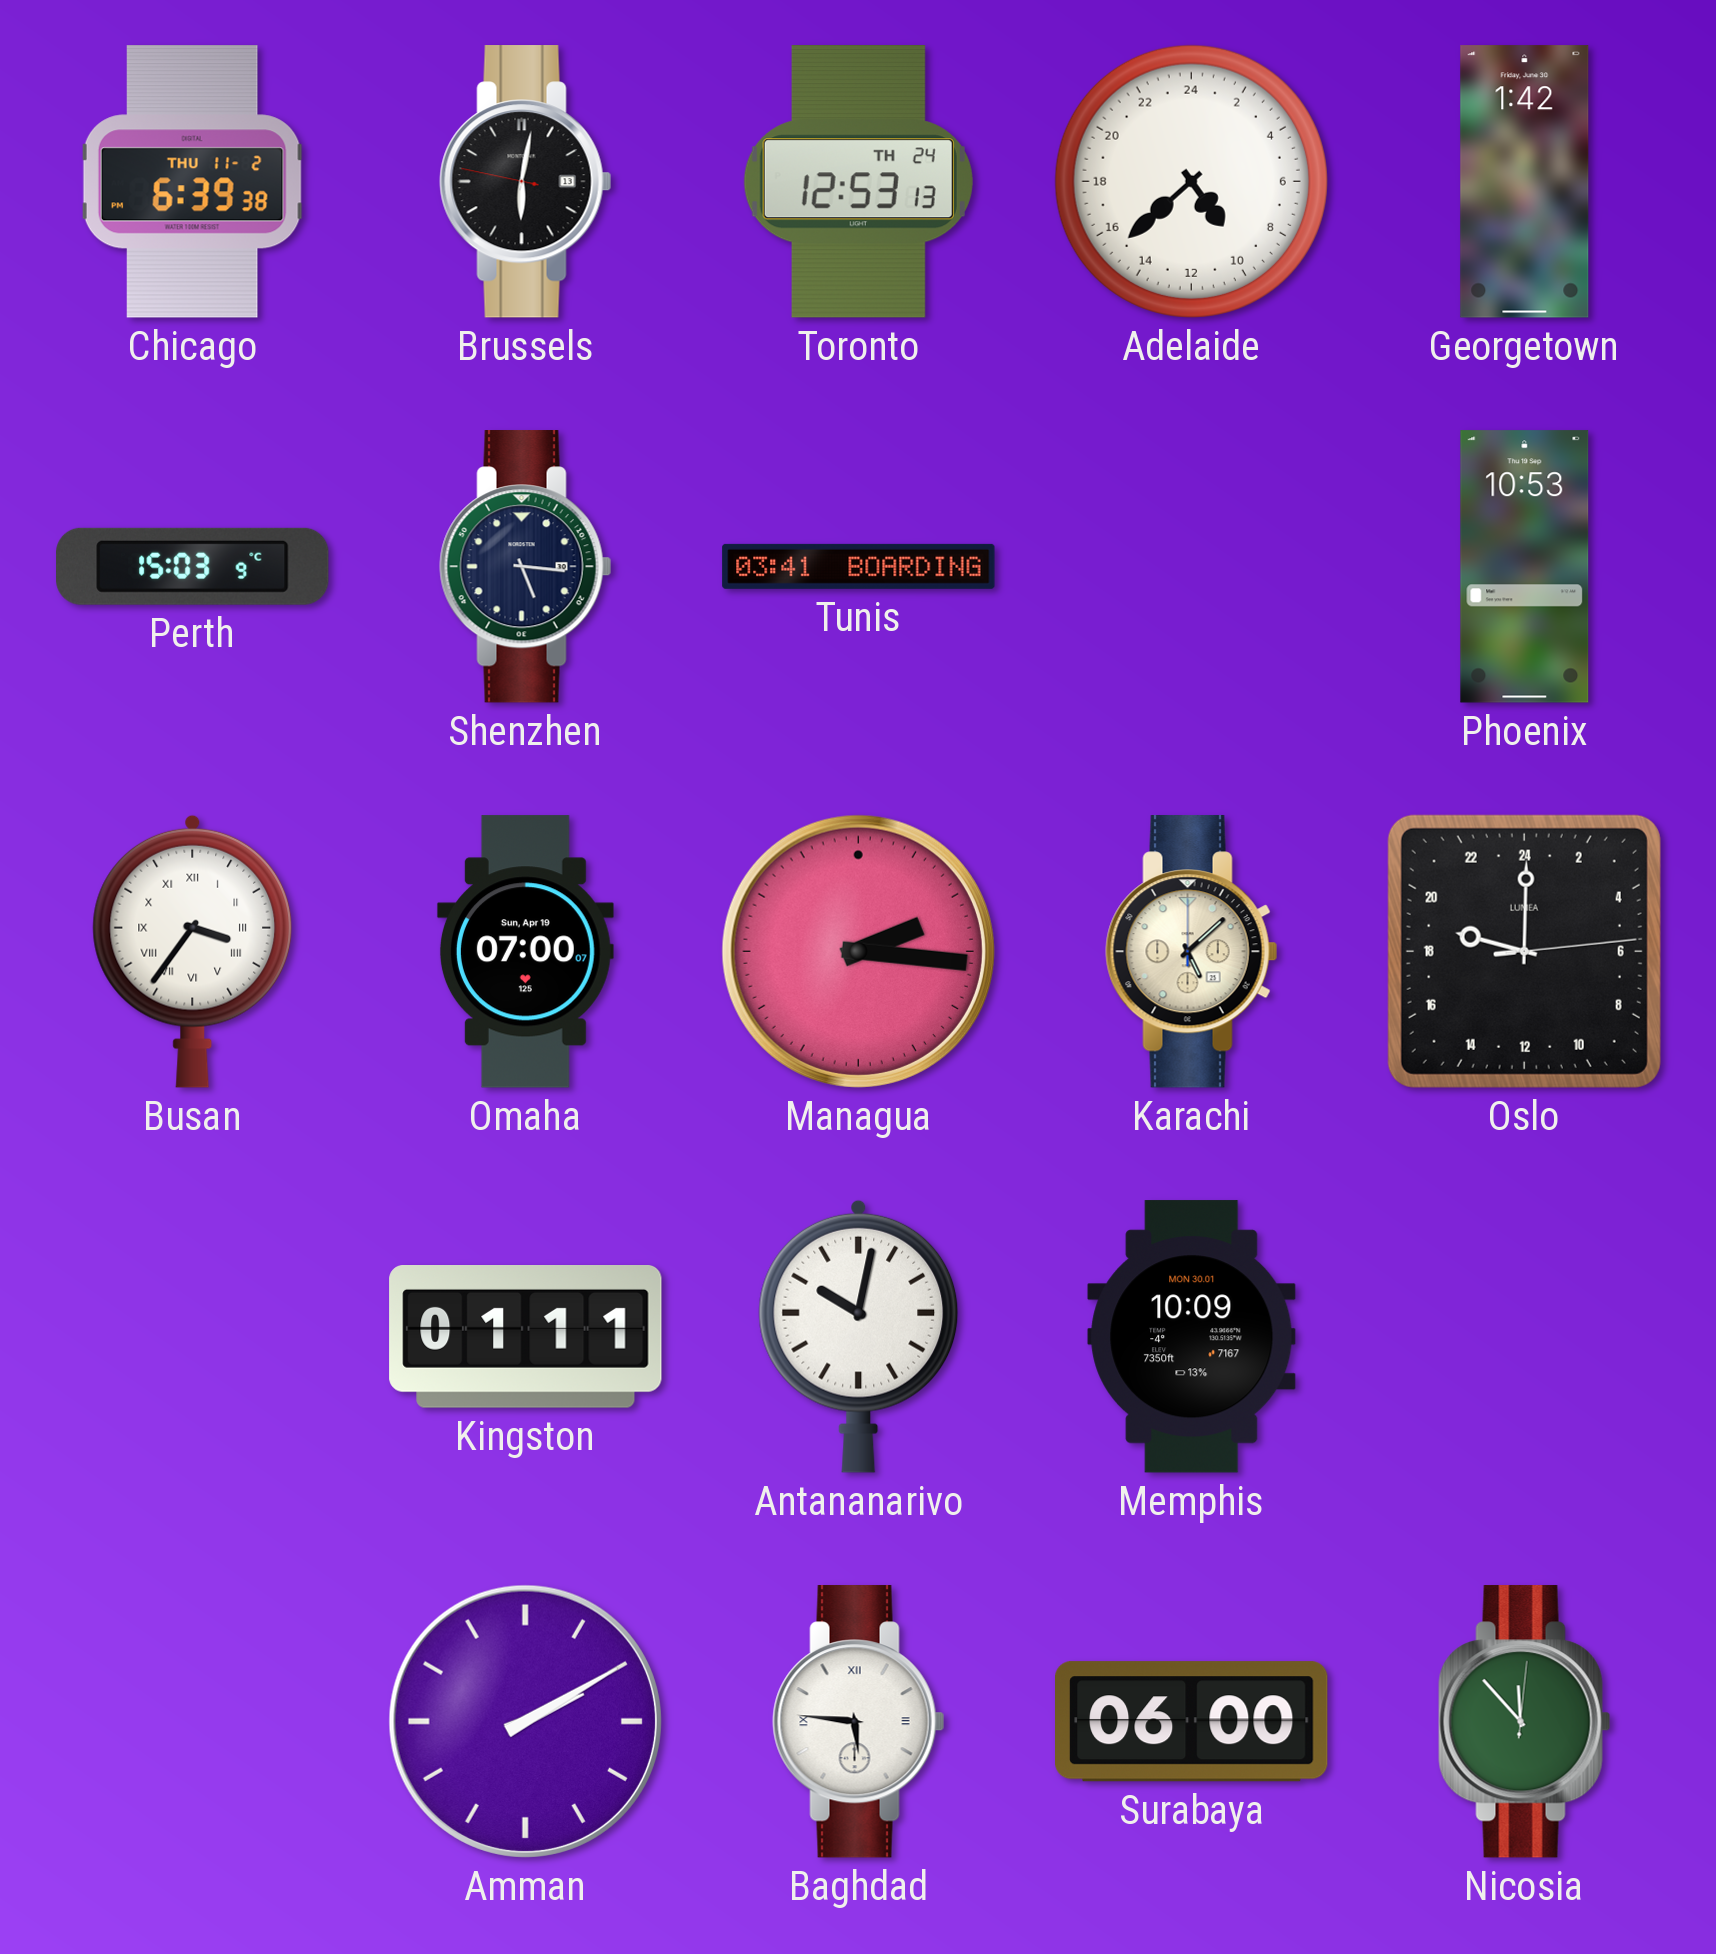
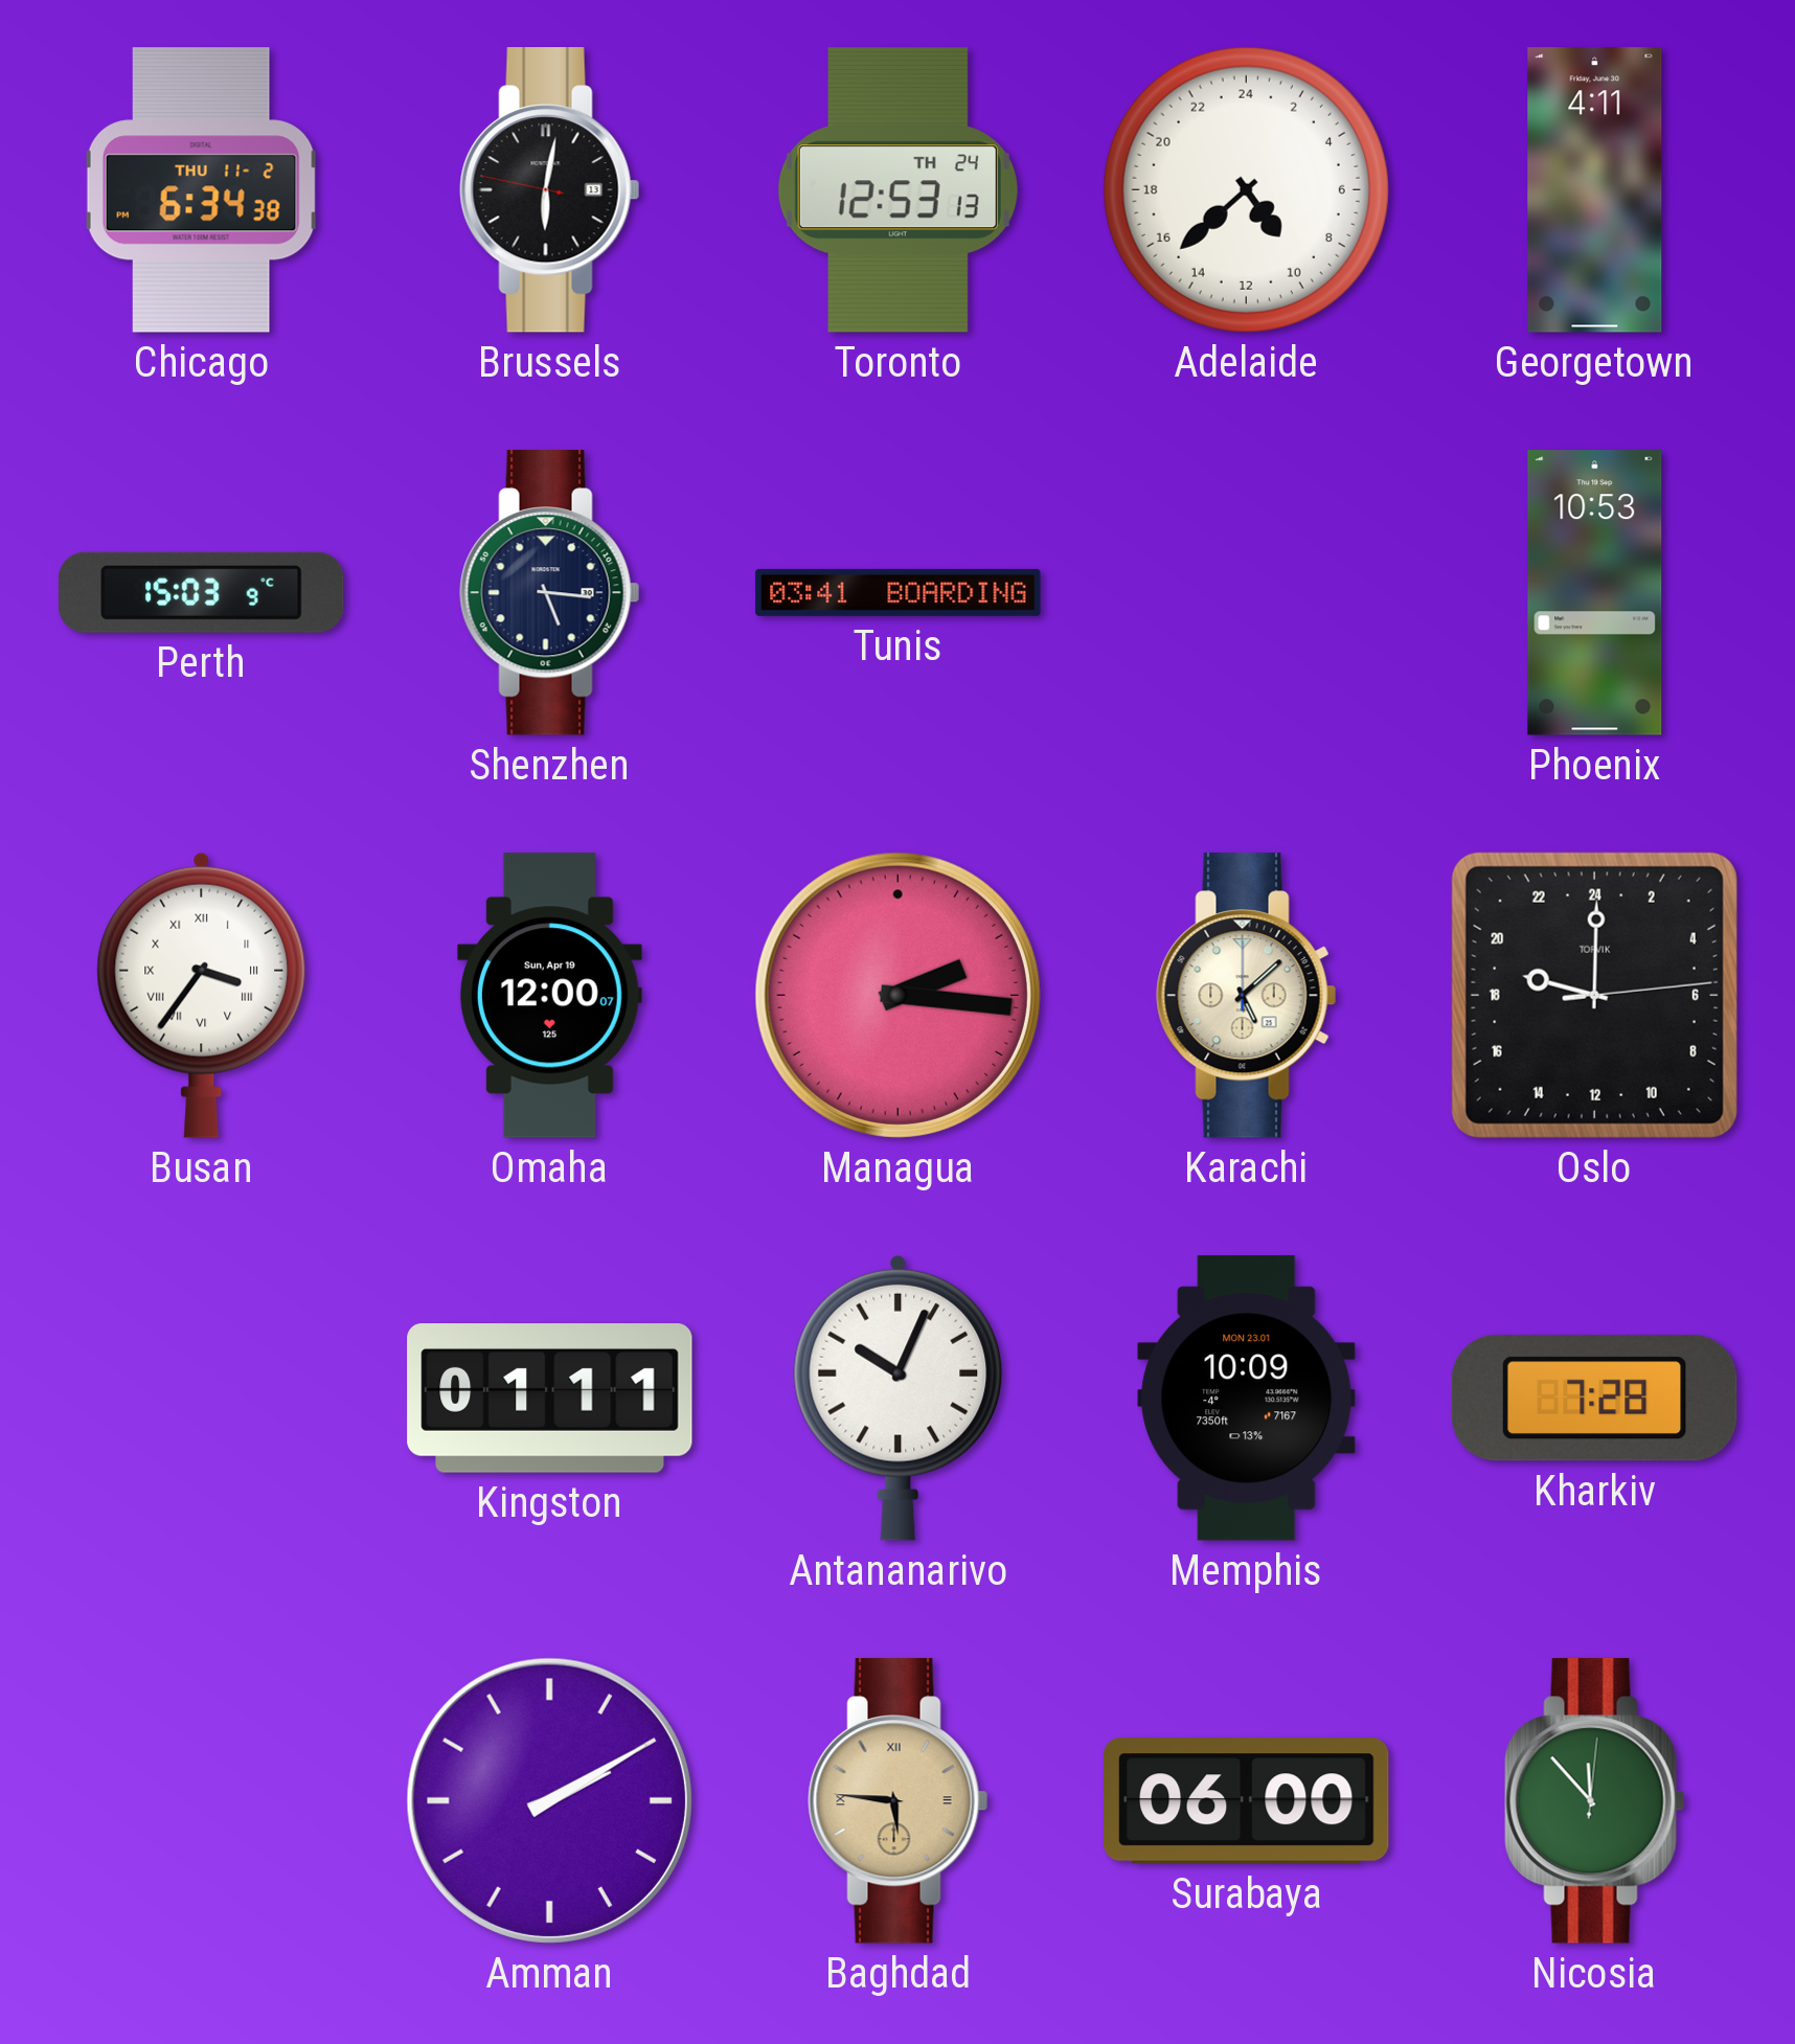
Chicago: 6:39 -> 6:34
Georgetown: 1:42 -> 4:11
Omaha: 07:00 -> 12:00
Oslo brand: LUMEA -> TORVIK
Antananarivo: 10:02 -> 10:04
Memphis date: MON 30.01 -> MON 23.01
Kharkiv: none -> 7:28
Baghdad dial: white -> champagne
